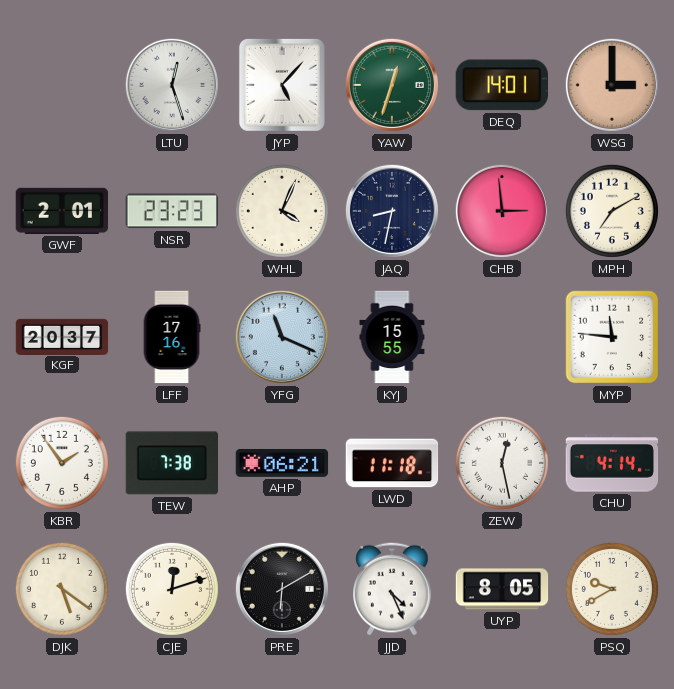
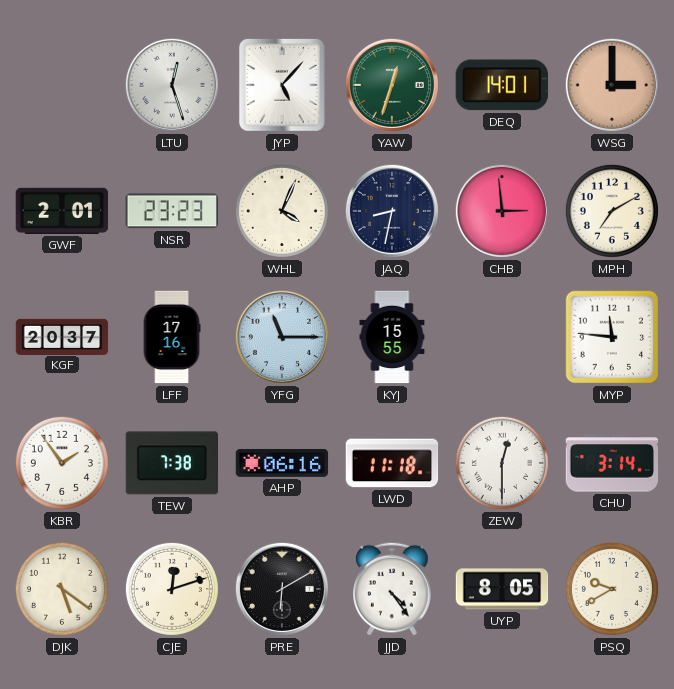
YFG: 11:19 -> 11:15
AHP: 06:21 -> 06:16
ZEW: 12:28 -> 12:30
CHU: 4:14 -> 3:14
JJD: 4:26 -> 4:24
